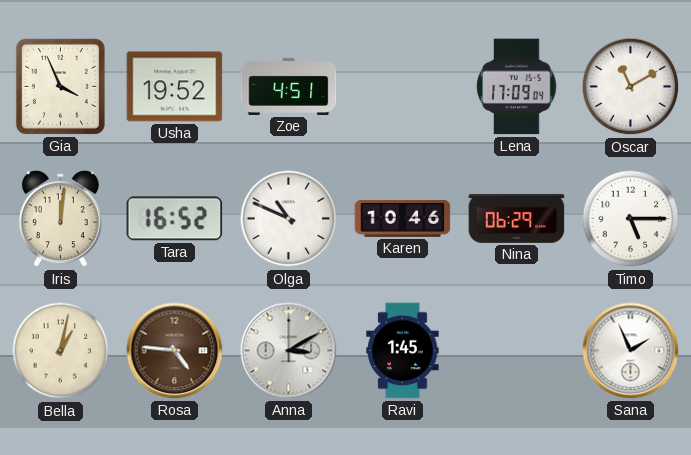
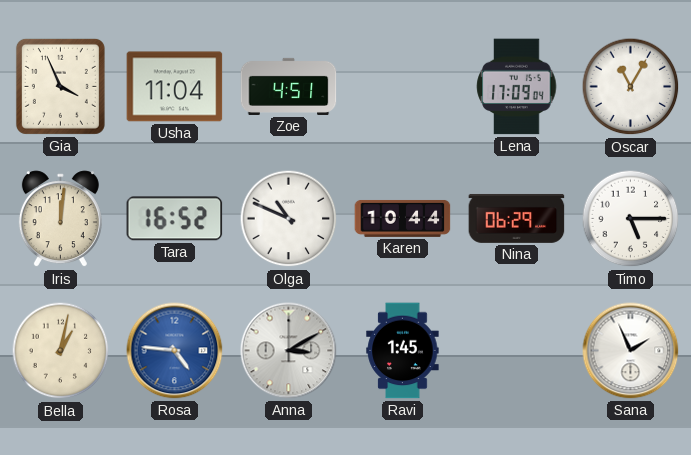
Usha: 19:52 -> 11:04
Oscar: 11:10 -> 11:05
Karen: 10:46 -> 10:44
Rosa dial: brown -> blue
